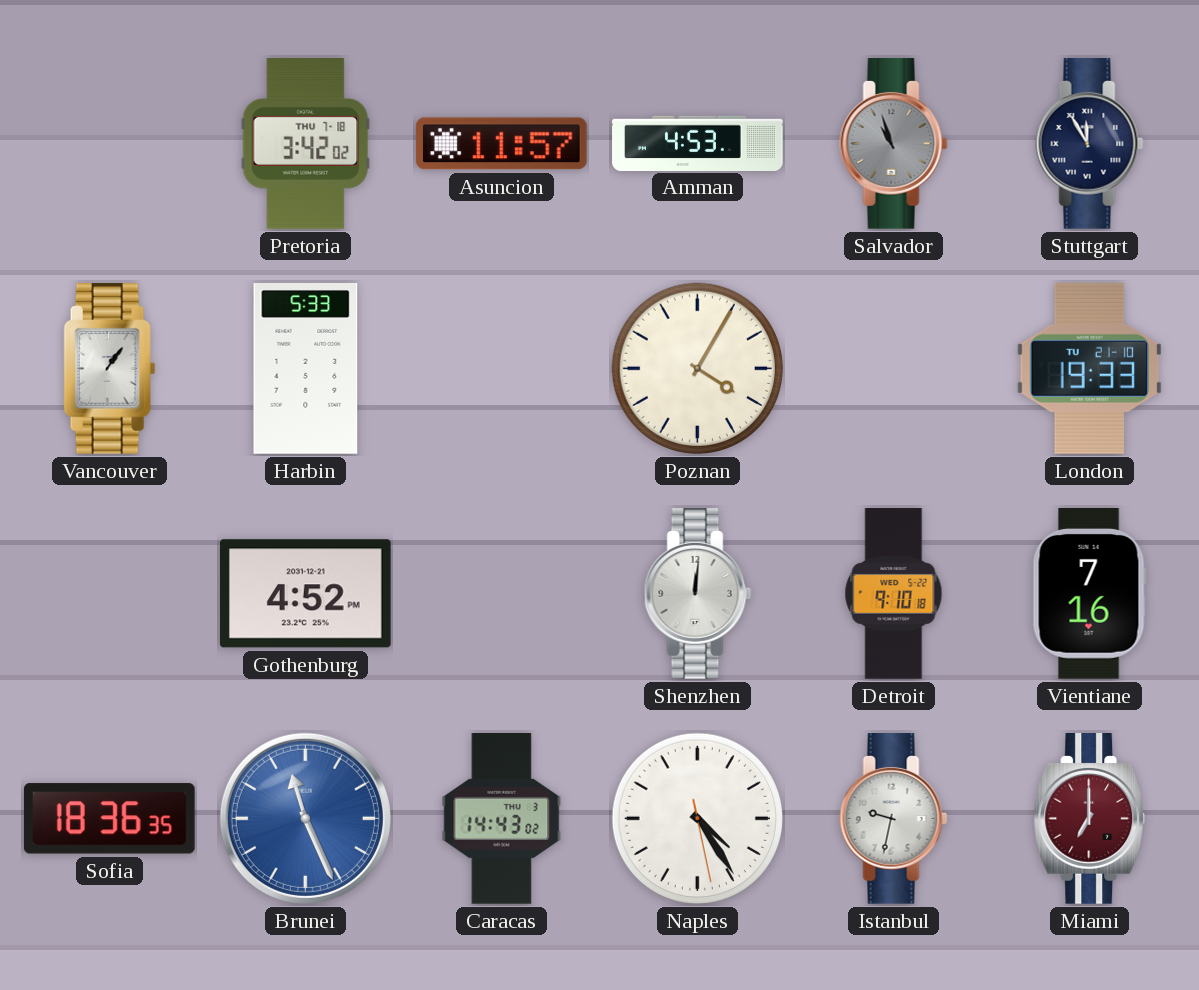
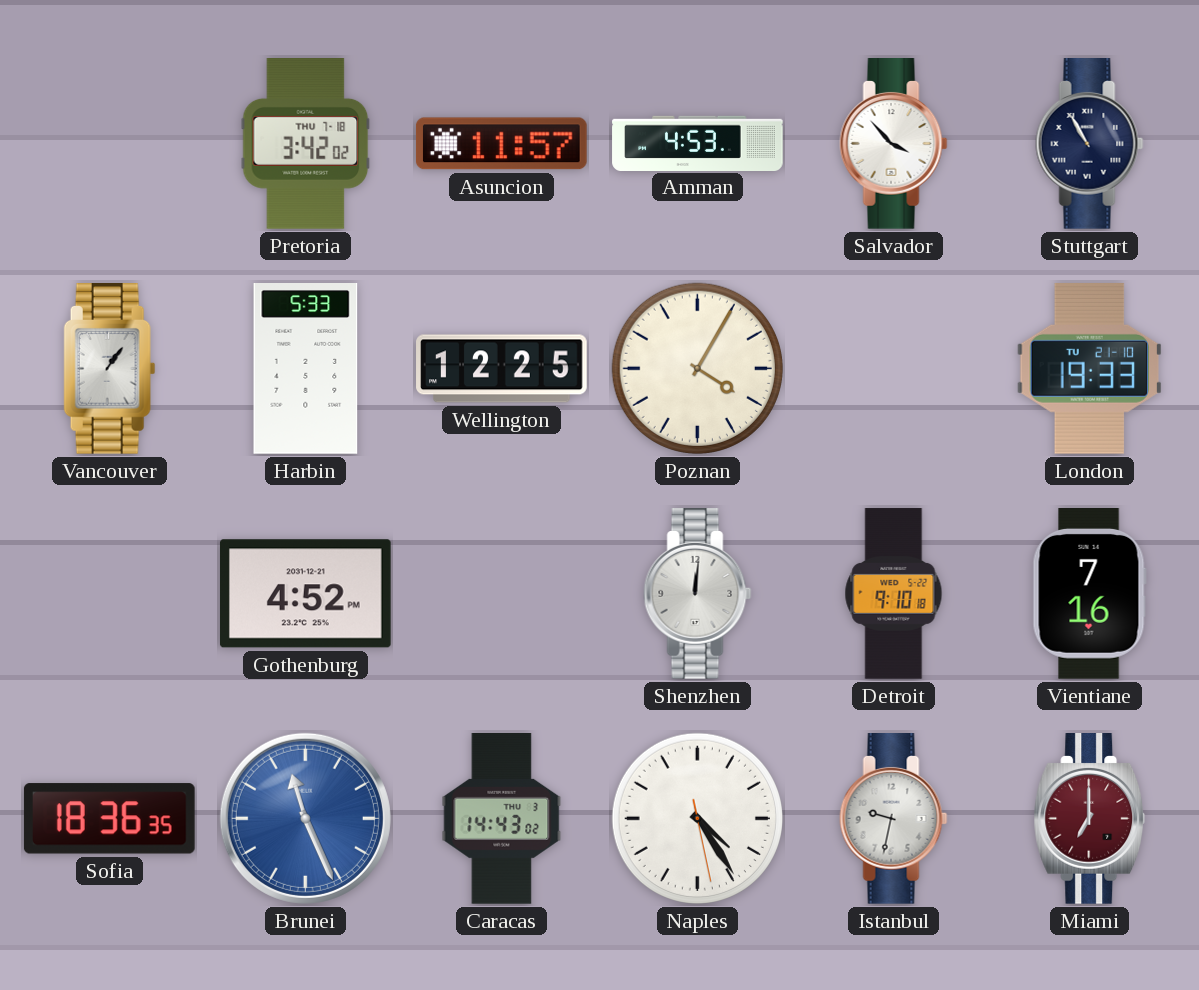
Salvador: 10:57 -> 3:53
Salvador dial: grey -> white
Stuttgart: 11:55 -> 10:55
Wellington: none -> 12:25
